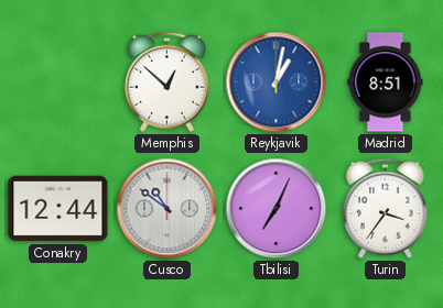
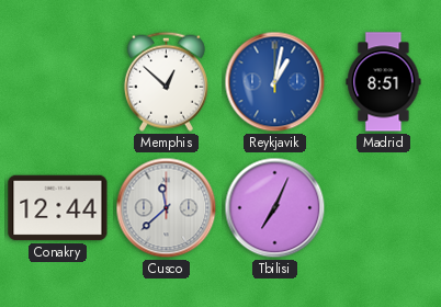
Cusco: 10:51 -> 11:38
Turin: 3:36 -> none
